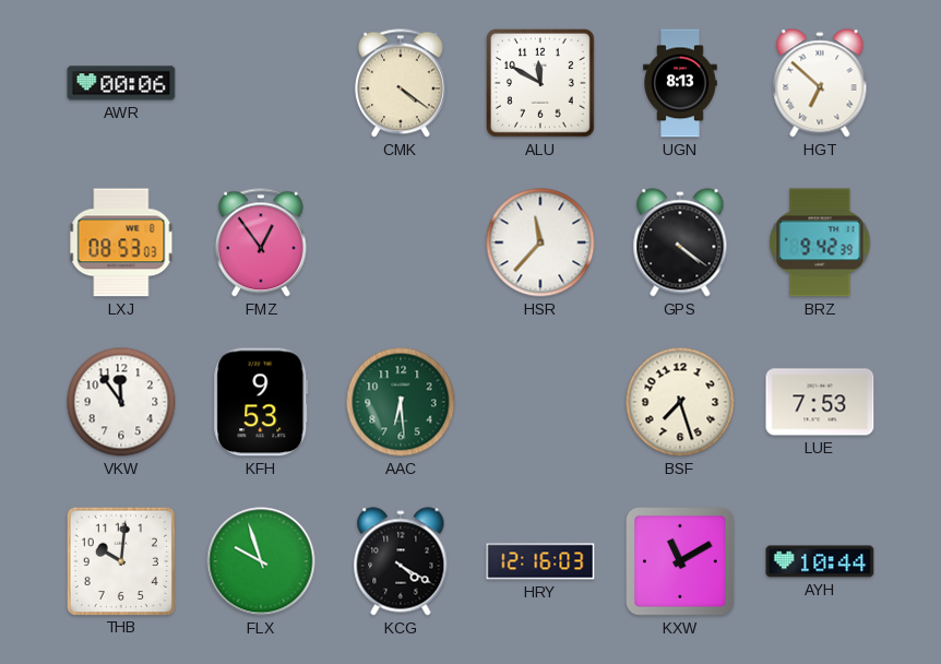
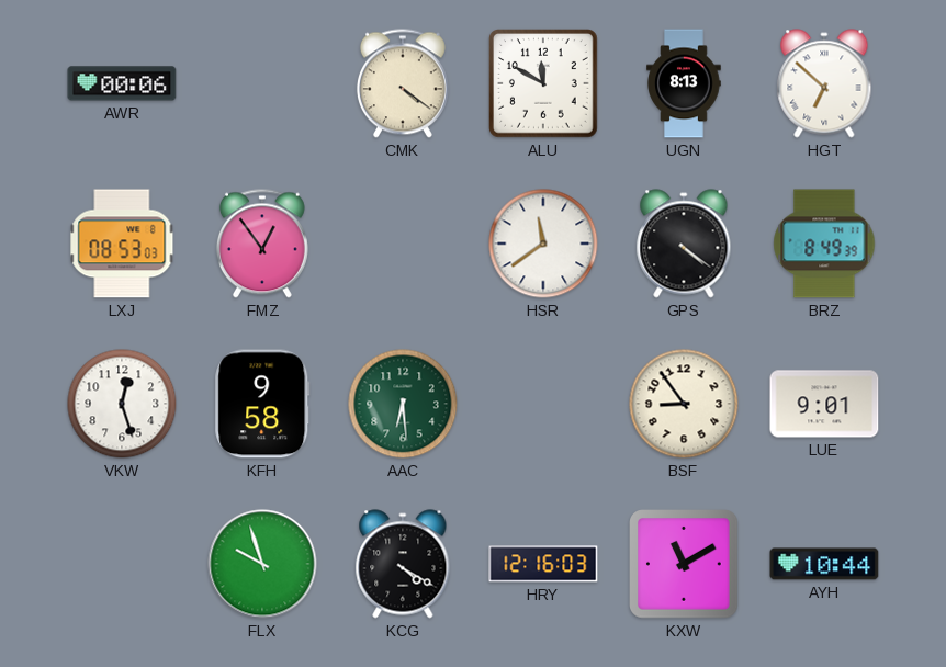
HSR: 11:37 -> 11:39
BRZ: 9:42 -> 8:49
VKW: 11:54 -> 12:27
KFH: 9:53 -> 9:58
BSF: 7:27 -> 8:54
LUE: 7:53 -> 9:01
THB: 10:01 -> none
